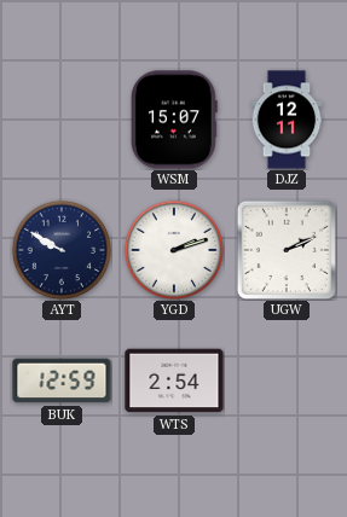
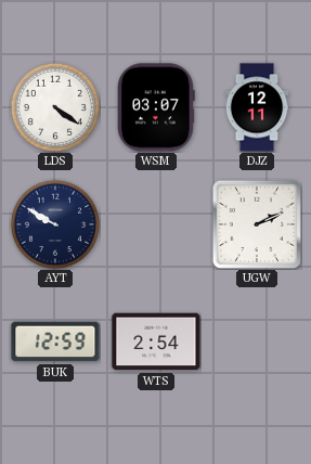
LDS: none -> 4:21
WSM: 15:07 -> 03:07
YGD: 2:12 -> none
